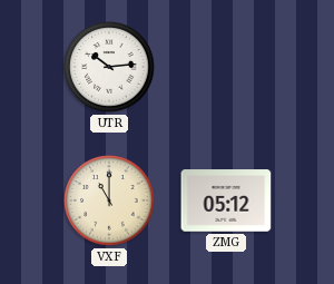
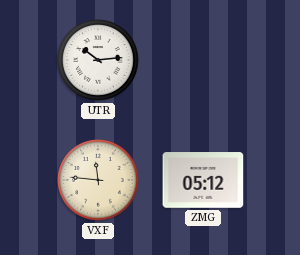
VXF: 11:00 -> 11:46
